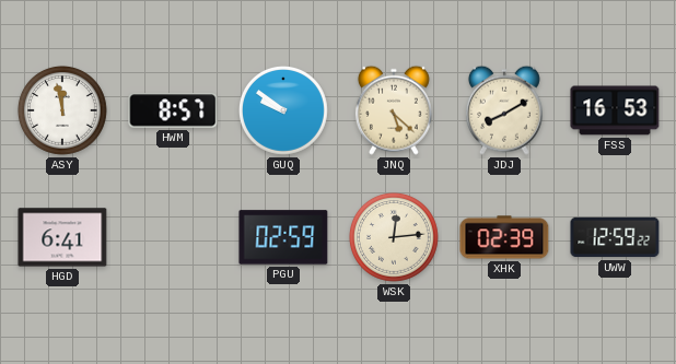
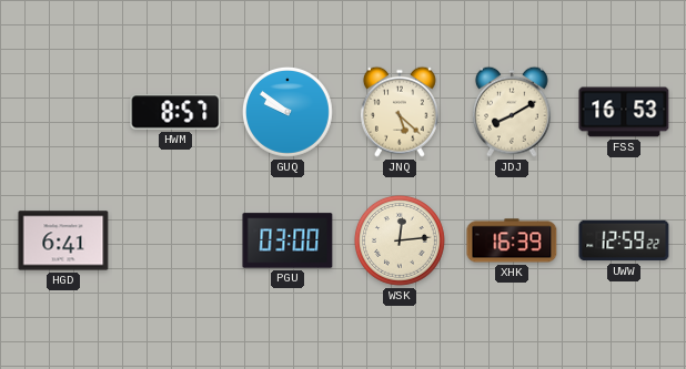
ASY: 11:58 -> none
PGU: 02:59 -> 03:00
XHK: 02:39 -> 16:39
